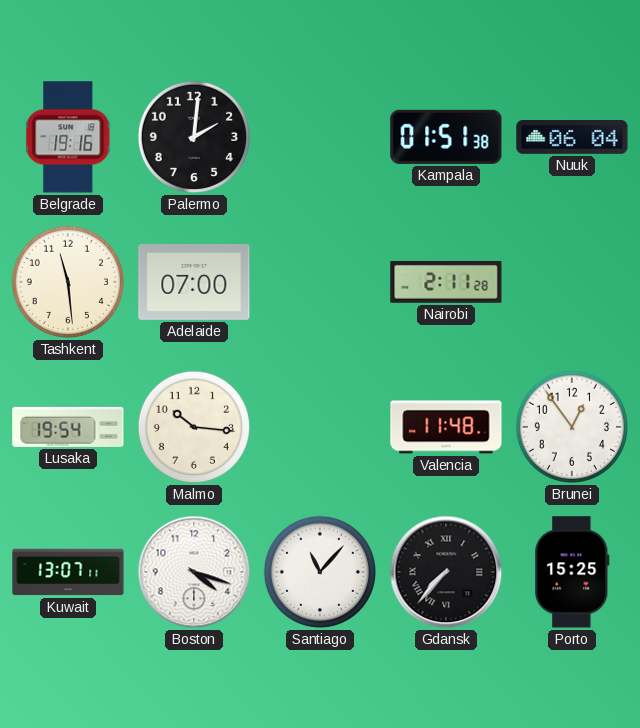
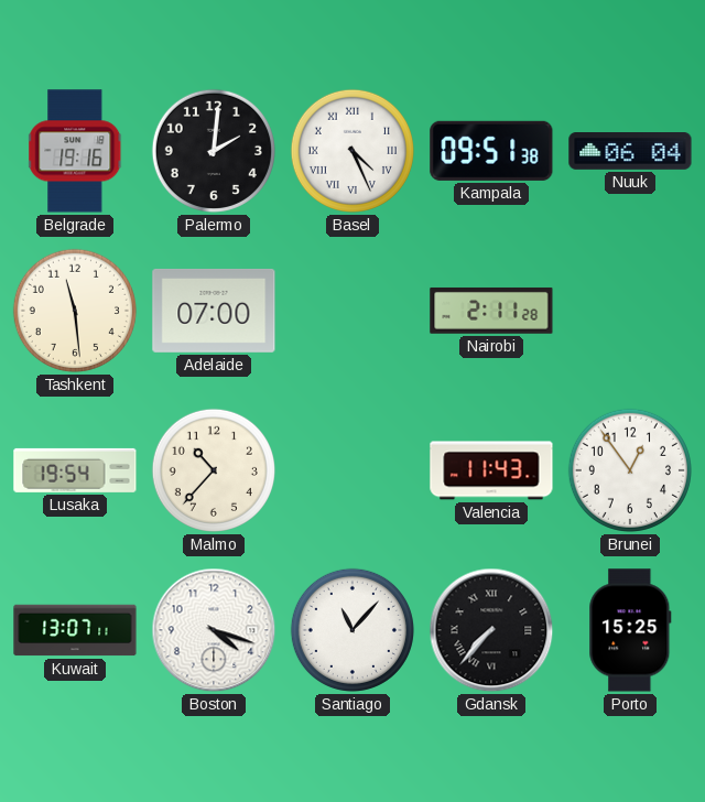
Basel: none -> 4:26
Kampala: 01:51 -> 09:51
Malmo: 10:16 -> 10:37
Valencia: 11:48 -> 11:43
